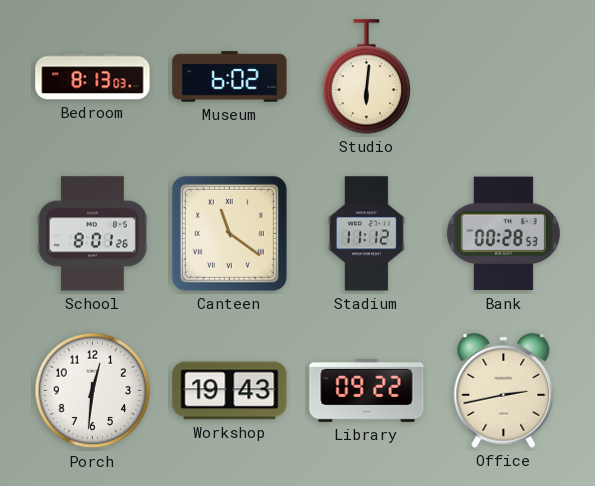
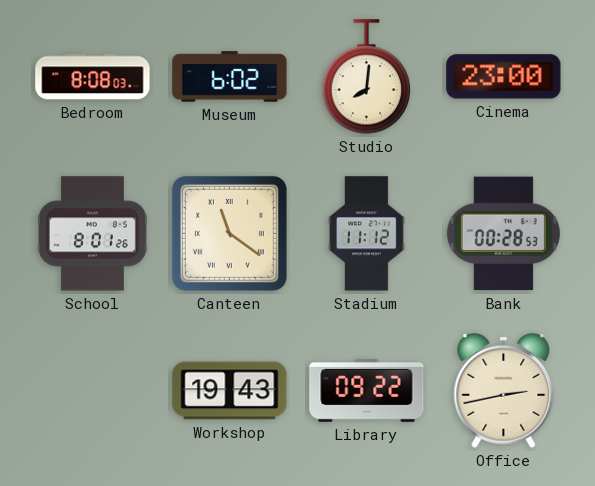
Bedroom: 8:13 -> 8:08
Studio: 6:01 -> 8:01
Cinema: none -> 23:00
Porch: 12:31 -> none
